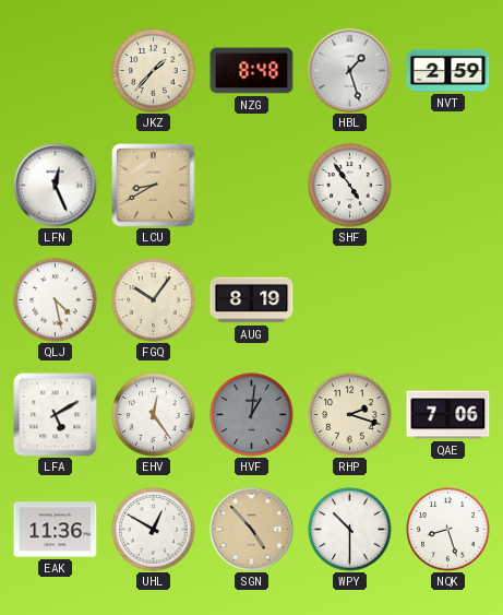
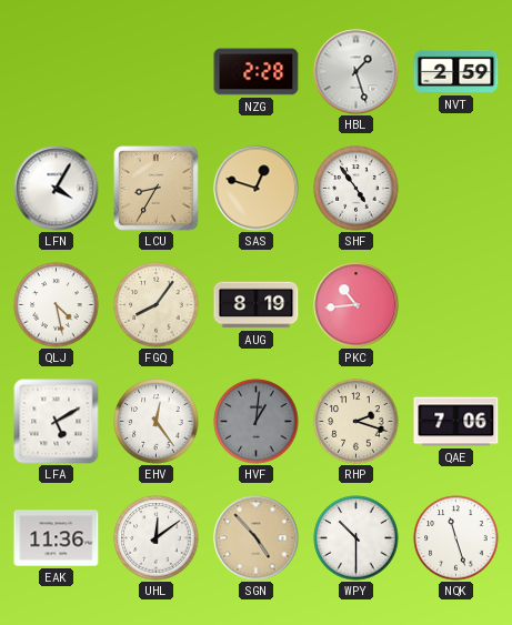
JKZ: 1:37 -> none
NZG: 8:48 -> 2:28
LFN: 12:26 -> 4:05
LCU: 8:40 -> 8:35
SAS: none -> 12:48
FGQ: 10:06 -> 8:06
PKC: none -> 10:44
UHL: 12:50 -> 12:09
NQK: 8:27 -> 11:27
